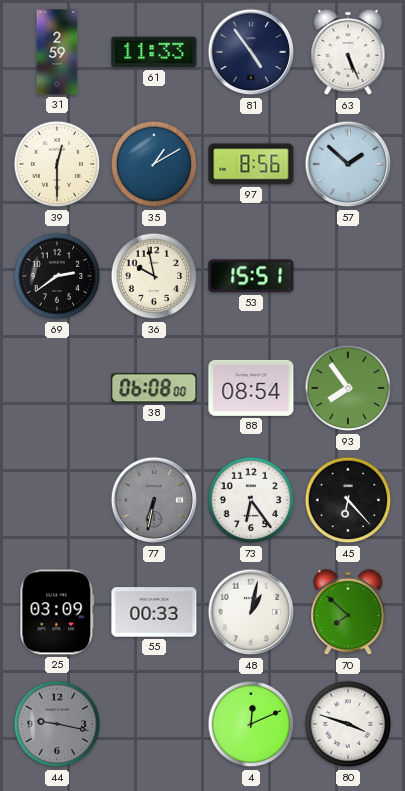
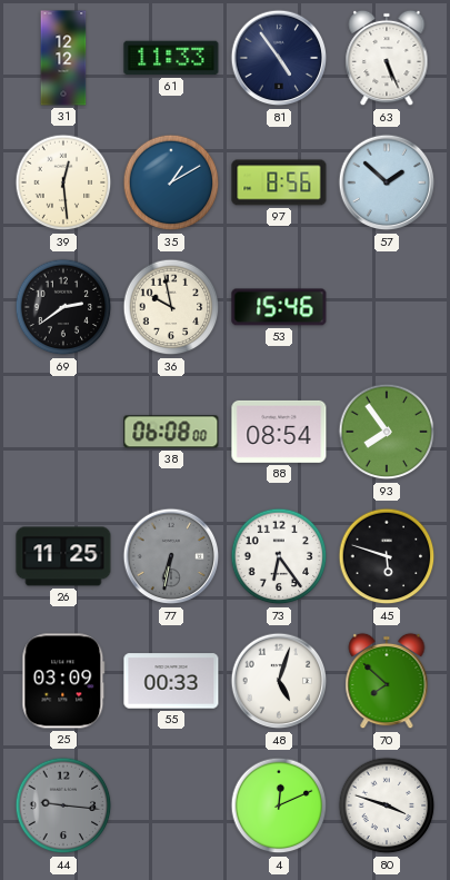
31: 2:59 -> 12:12
39: 12:30 -> 12:29
53: 15:51 -> 15:46
26: none -> 11:25
45: 6:23 -> 5:48
48: 1:02 -> 5:03
44: 9:17 -> 9:16
